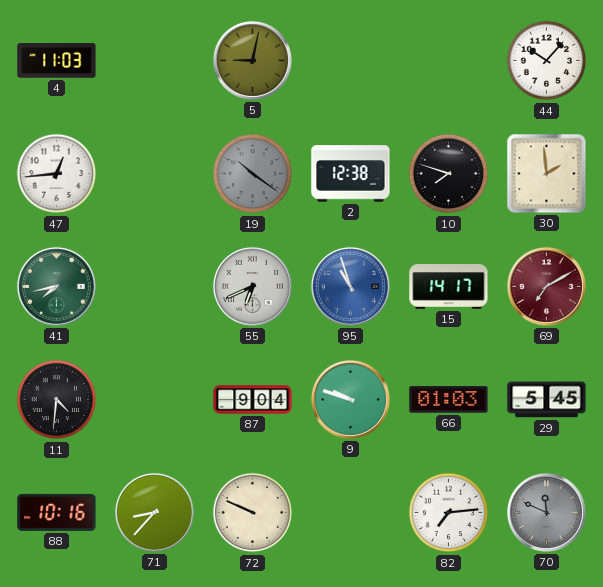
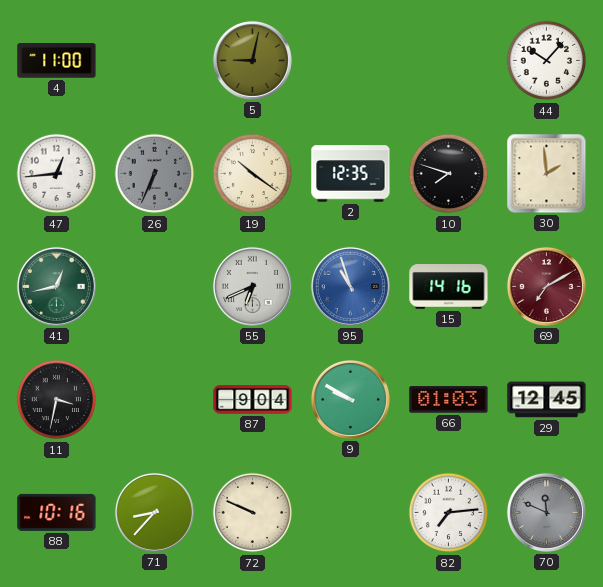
4: 11:03 -> 11:00
26: none -> 6:34
19 dial: grey -> cream
2: 12:38 -> 12:35
41: 7:43 -> 12:43
15: 14:17 -> 14:16
11: 4:31 -> 3:32
9: 9:48 -> 9:50
29: 5:45 -> 12:45
